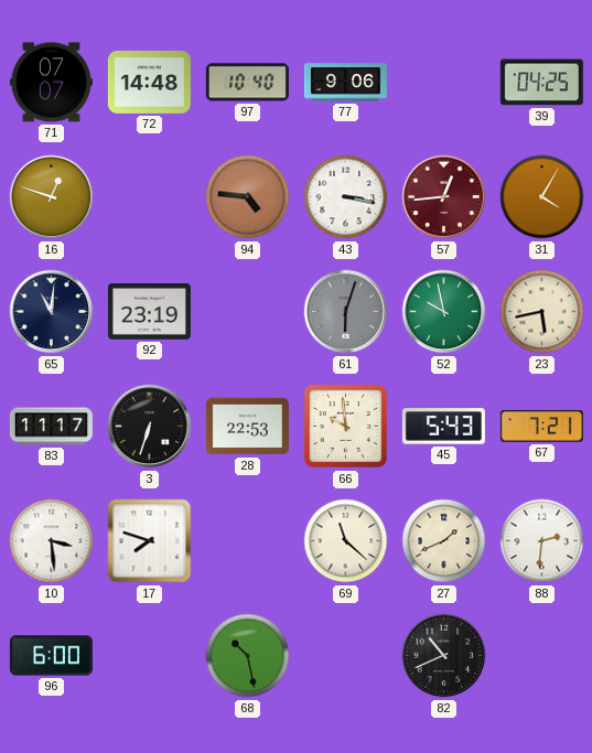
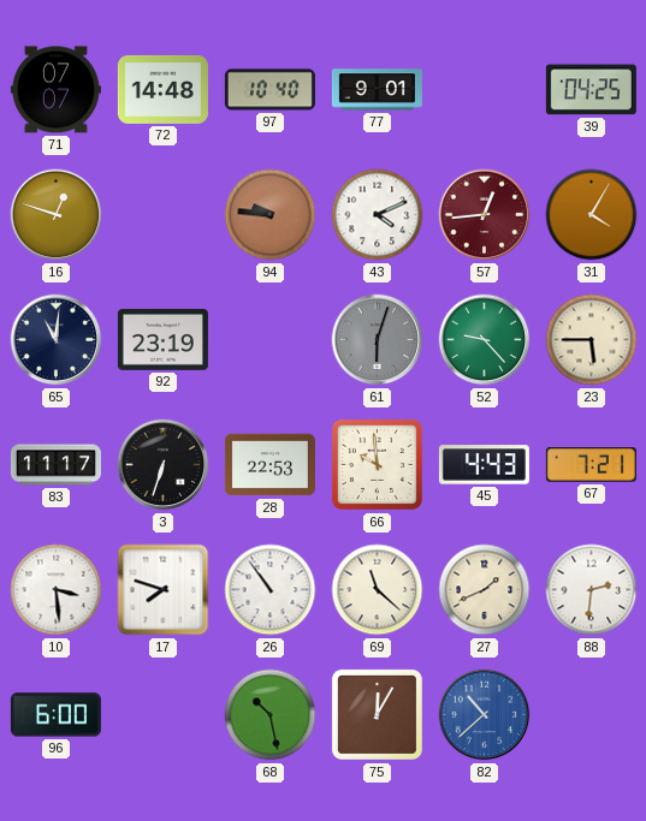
77: 9:06 -> 9:01
94: 4:46 -> 9:46
43: 3:17 -> 4:11
52: 9:58 -> 9:23
23: 5:43 -> 5:45
45: 5:43 -> 4:43
26: none -> 10:54
75: none -> 12:05
82: 10:41 -> 10:38
82 dial: black -> blue
